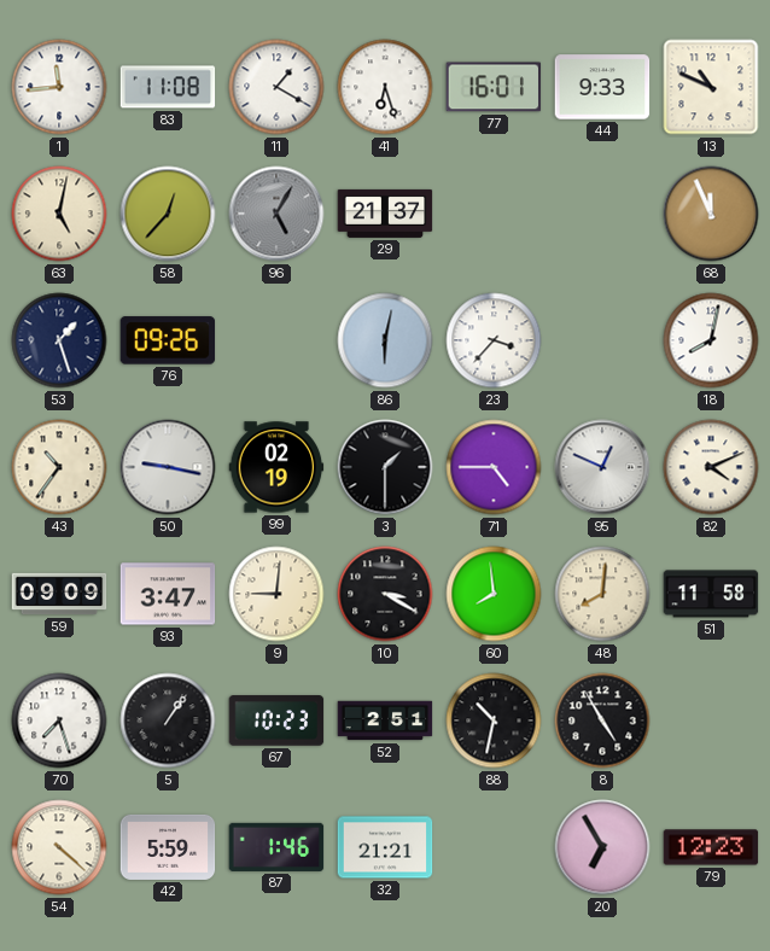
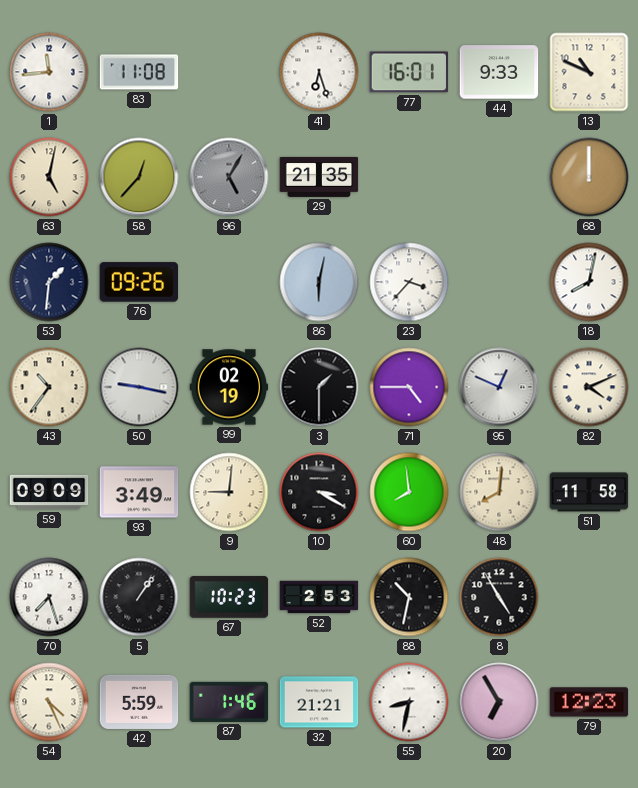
11: 1:20 -> none
29: 21:37 -> 21:35
68: 11:56 -> 12:00
53: 1:27 -> 1:31
93: 3:47 -> 3:49
52: 2:51 -> 2:53
54: 4:22 -> 4:26
55: none -> 8:32
